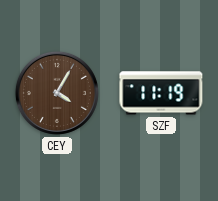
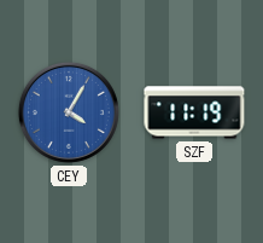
CEY dial: brown -> blue
